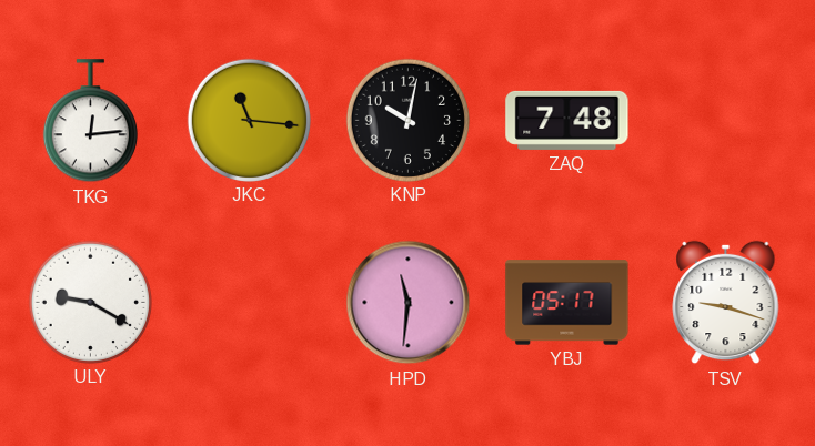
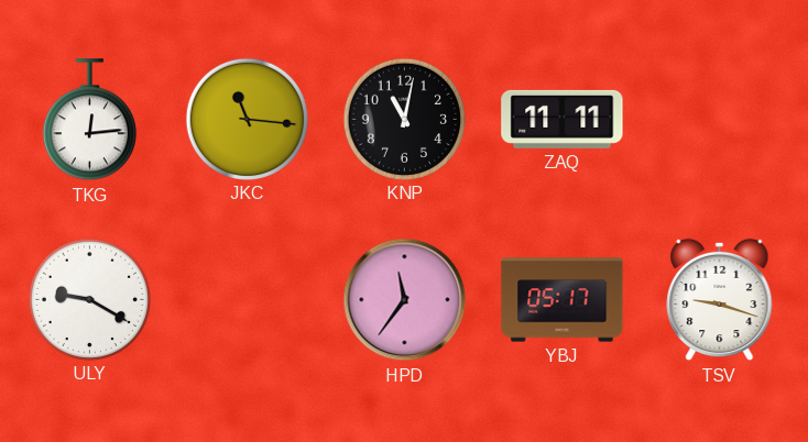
KNP: 10:02 -> 11:02
ZAQ: 7:48 -> 11:11
HPD: 11:31 -> 11:36
